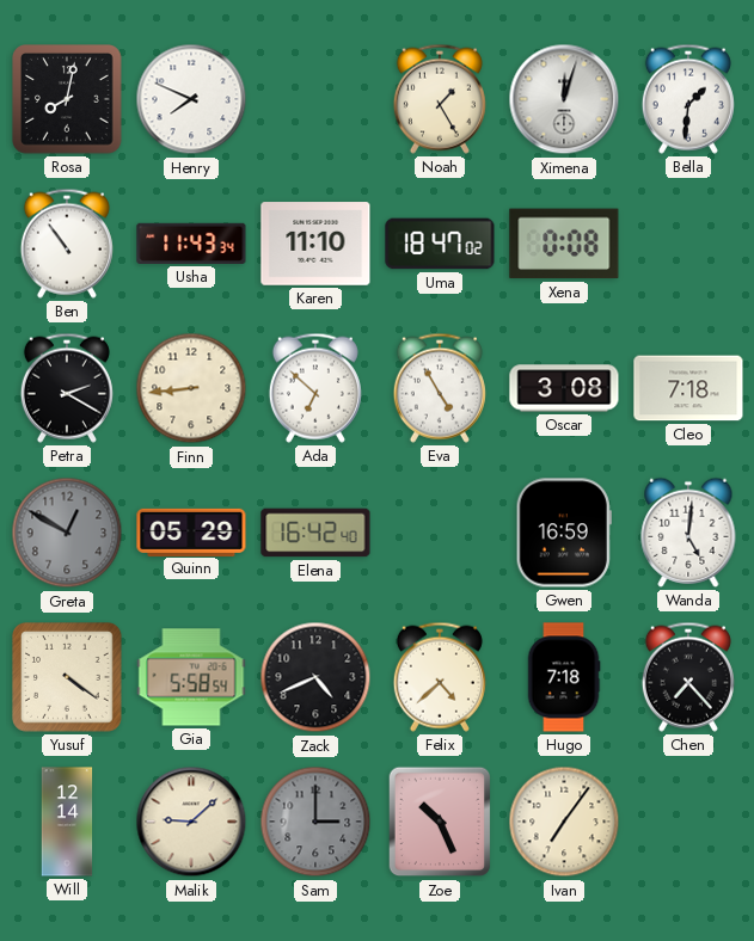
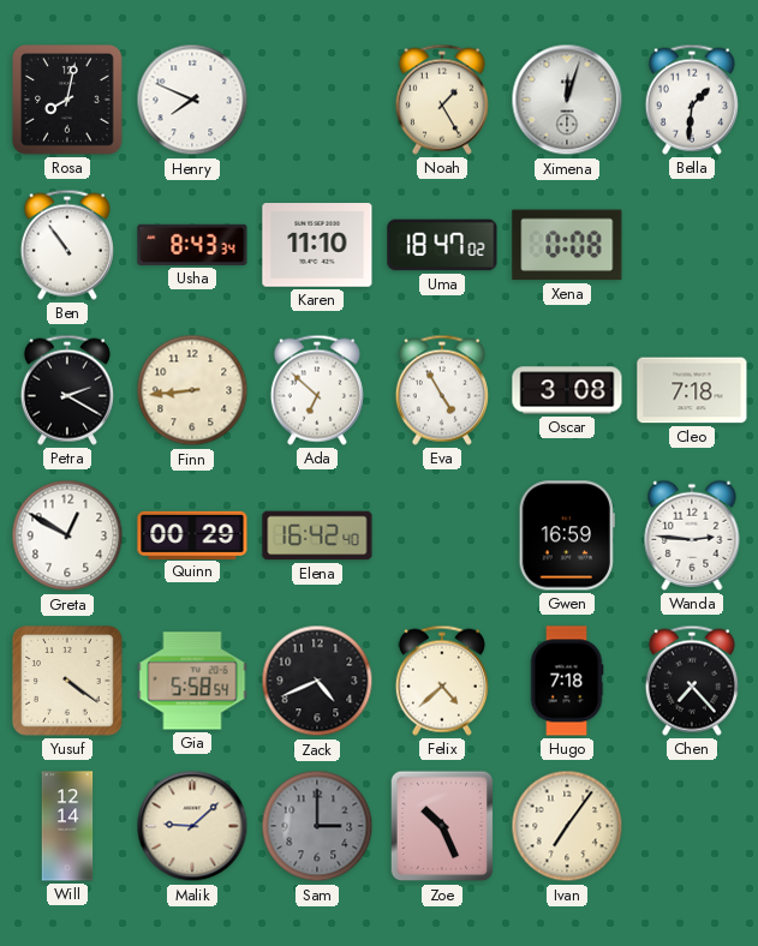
Usha: 11:43 -> 8:43
Greta dial: grey -> white
Quinn: 05:29 -> 00:29
Wanda: 5:01 -> 2:46
